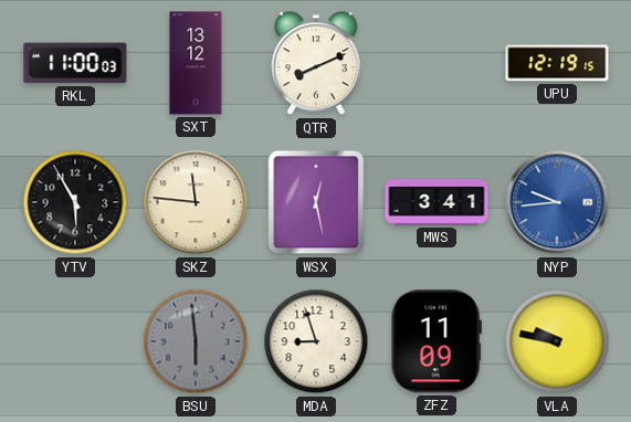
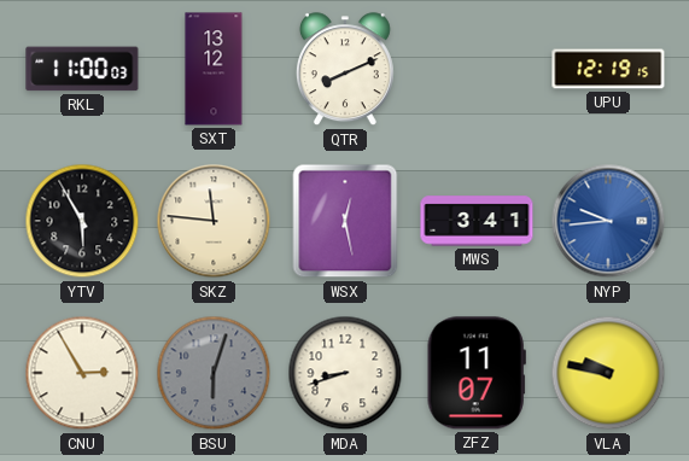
CNU: none -> 2:55
BSU: 5:59 -> 6:03
MDA: 8:57 -> 8:42
ZFZ: 11:09 -> 11:07
